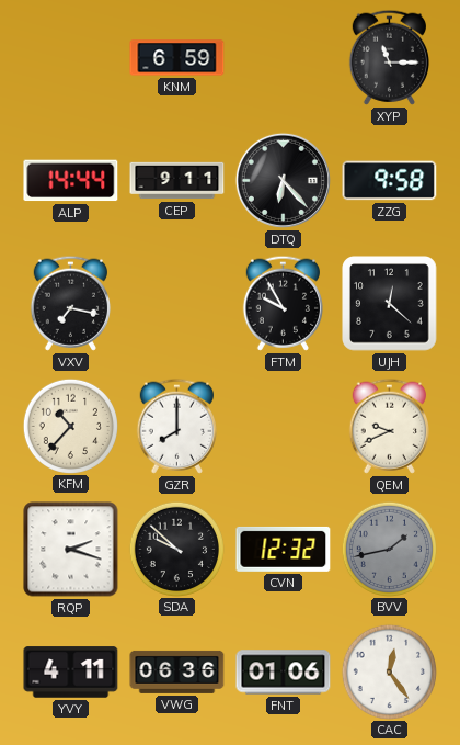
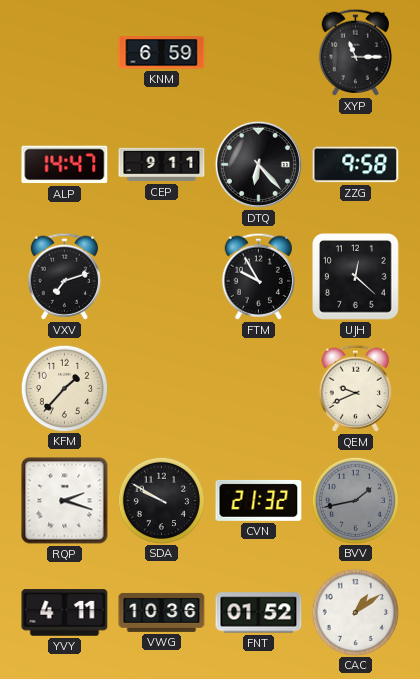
ALP: 14:44 -> 14:47
VXV: 7:17 -> 7:12
KFM: 10:37 -> 1:37
GZR: 8:00 -> none
SDA: 9:52 -> 9:50
CVN: 12:32 -> 21:32
VWG: 06:36 -> 10:36
FNT: 01:06 -> 01:52
CAC: 12:24 -> 1:09
